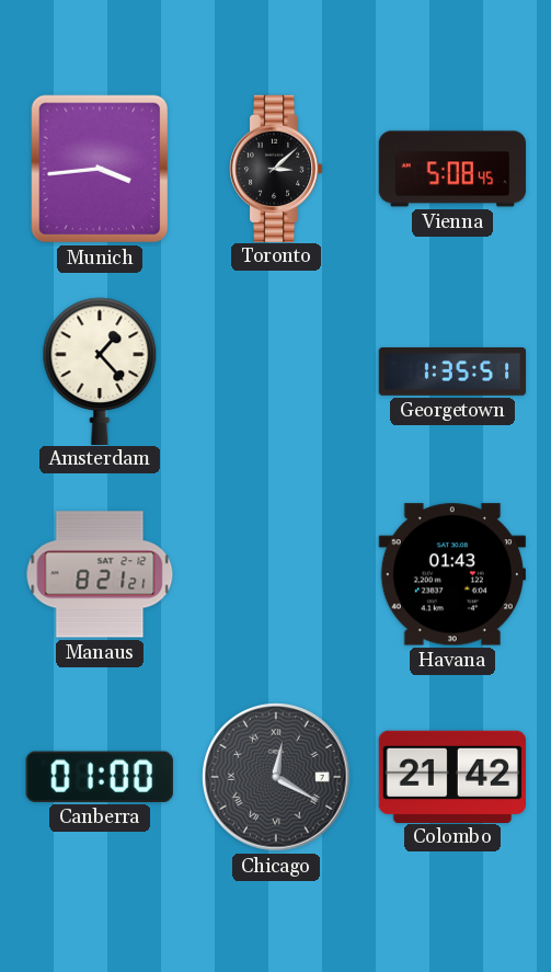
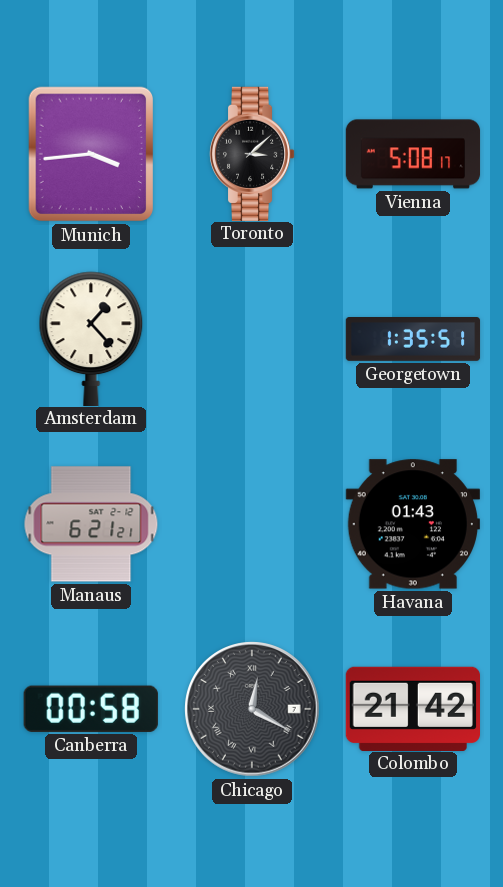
Vienna: 5:08:45 -> 5:08:17
Manaus: 8:21 -> 6:21
Canberra: 01:00 -> 00:58
